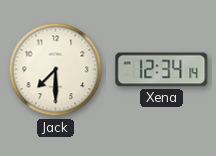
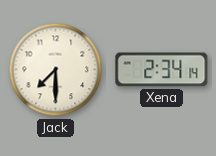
Xena: 12:34 -> 2:34
